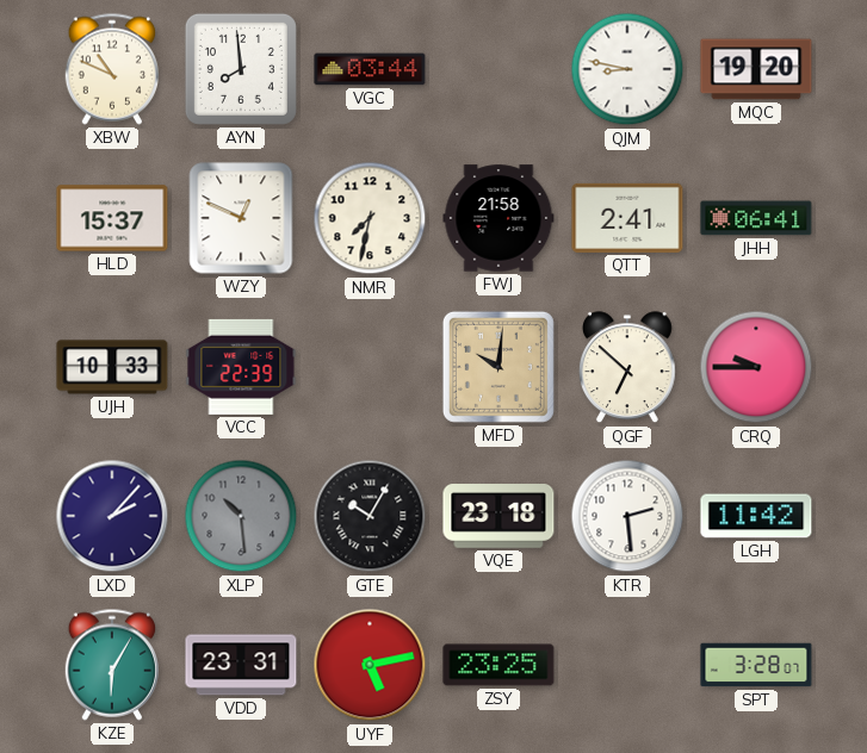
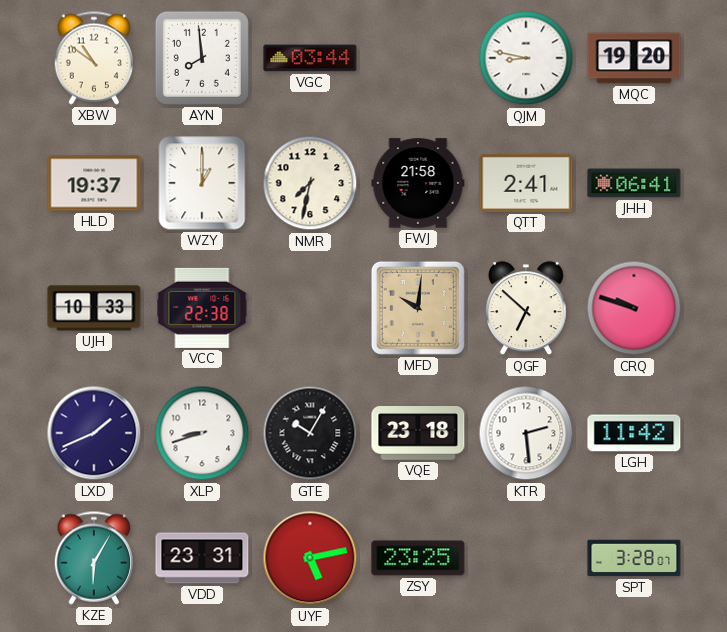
XBW: 10:49 -> 10:51
HLD: 15:37 -> 19:37
WZY: 12:49 -> 1:00
VCC: 22:39 -> 22:38
CRQ: 9:45 -> 9:48
LXD: 2:07 -> 1:41
XLP: 10:29 -> 8:42
XLP dial: grey -> white
